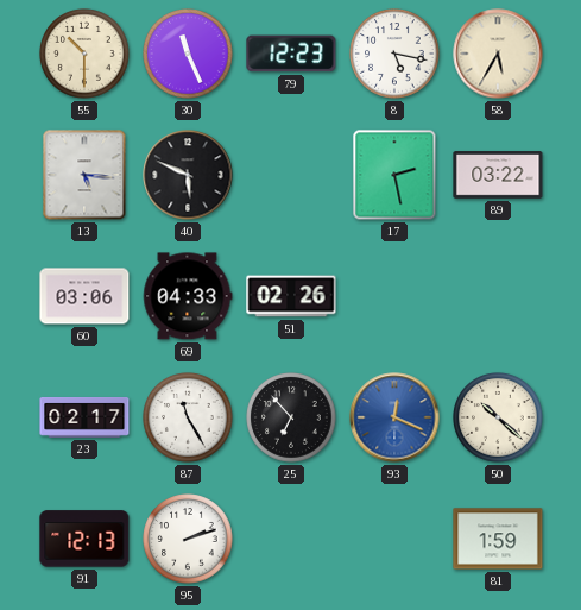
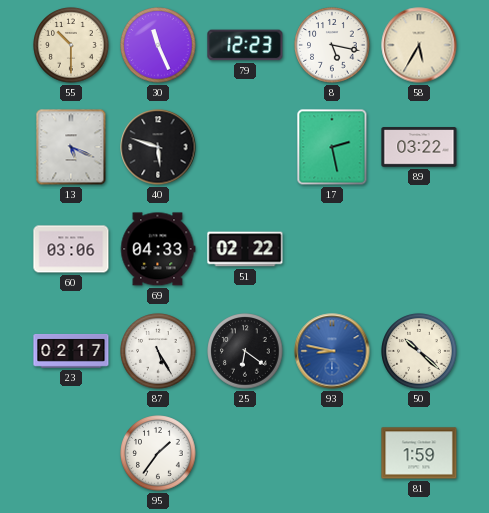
13: 5:16 -> 5:19
40: 5:49 -> 5:48
51: 02:26 -> 02:22
87: 11:25 -> 5:25
25: 6:53 -> 6:21
93: 12:19 -> 8:47
91: 12:13 -> none
95: 2:12 -> 1:36
